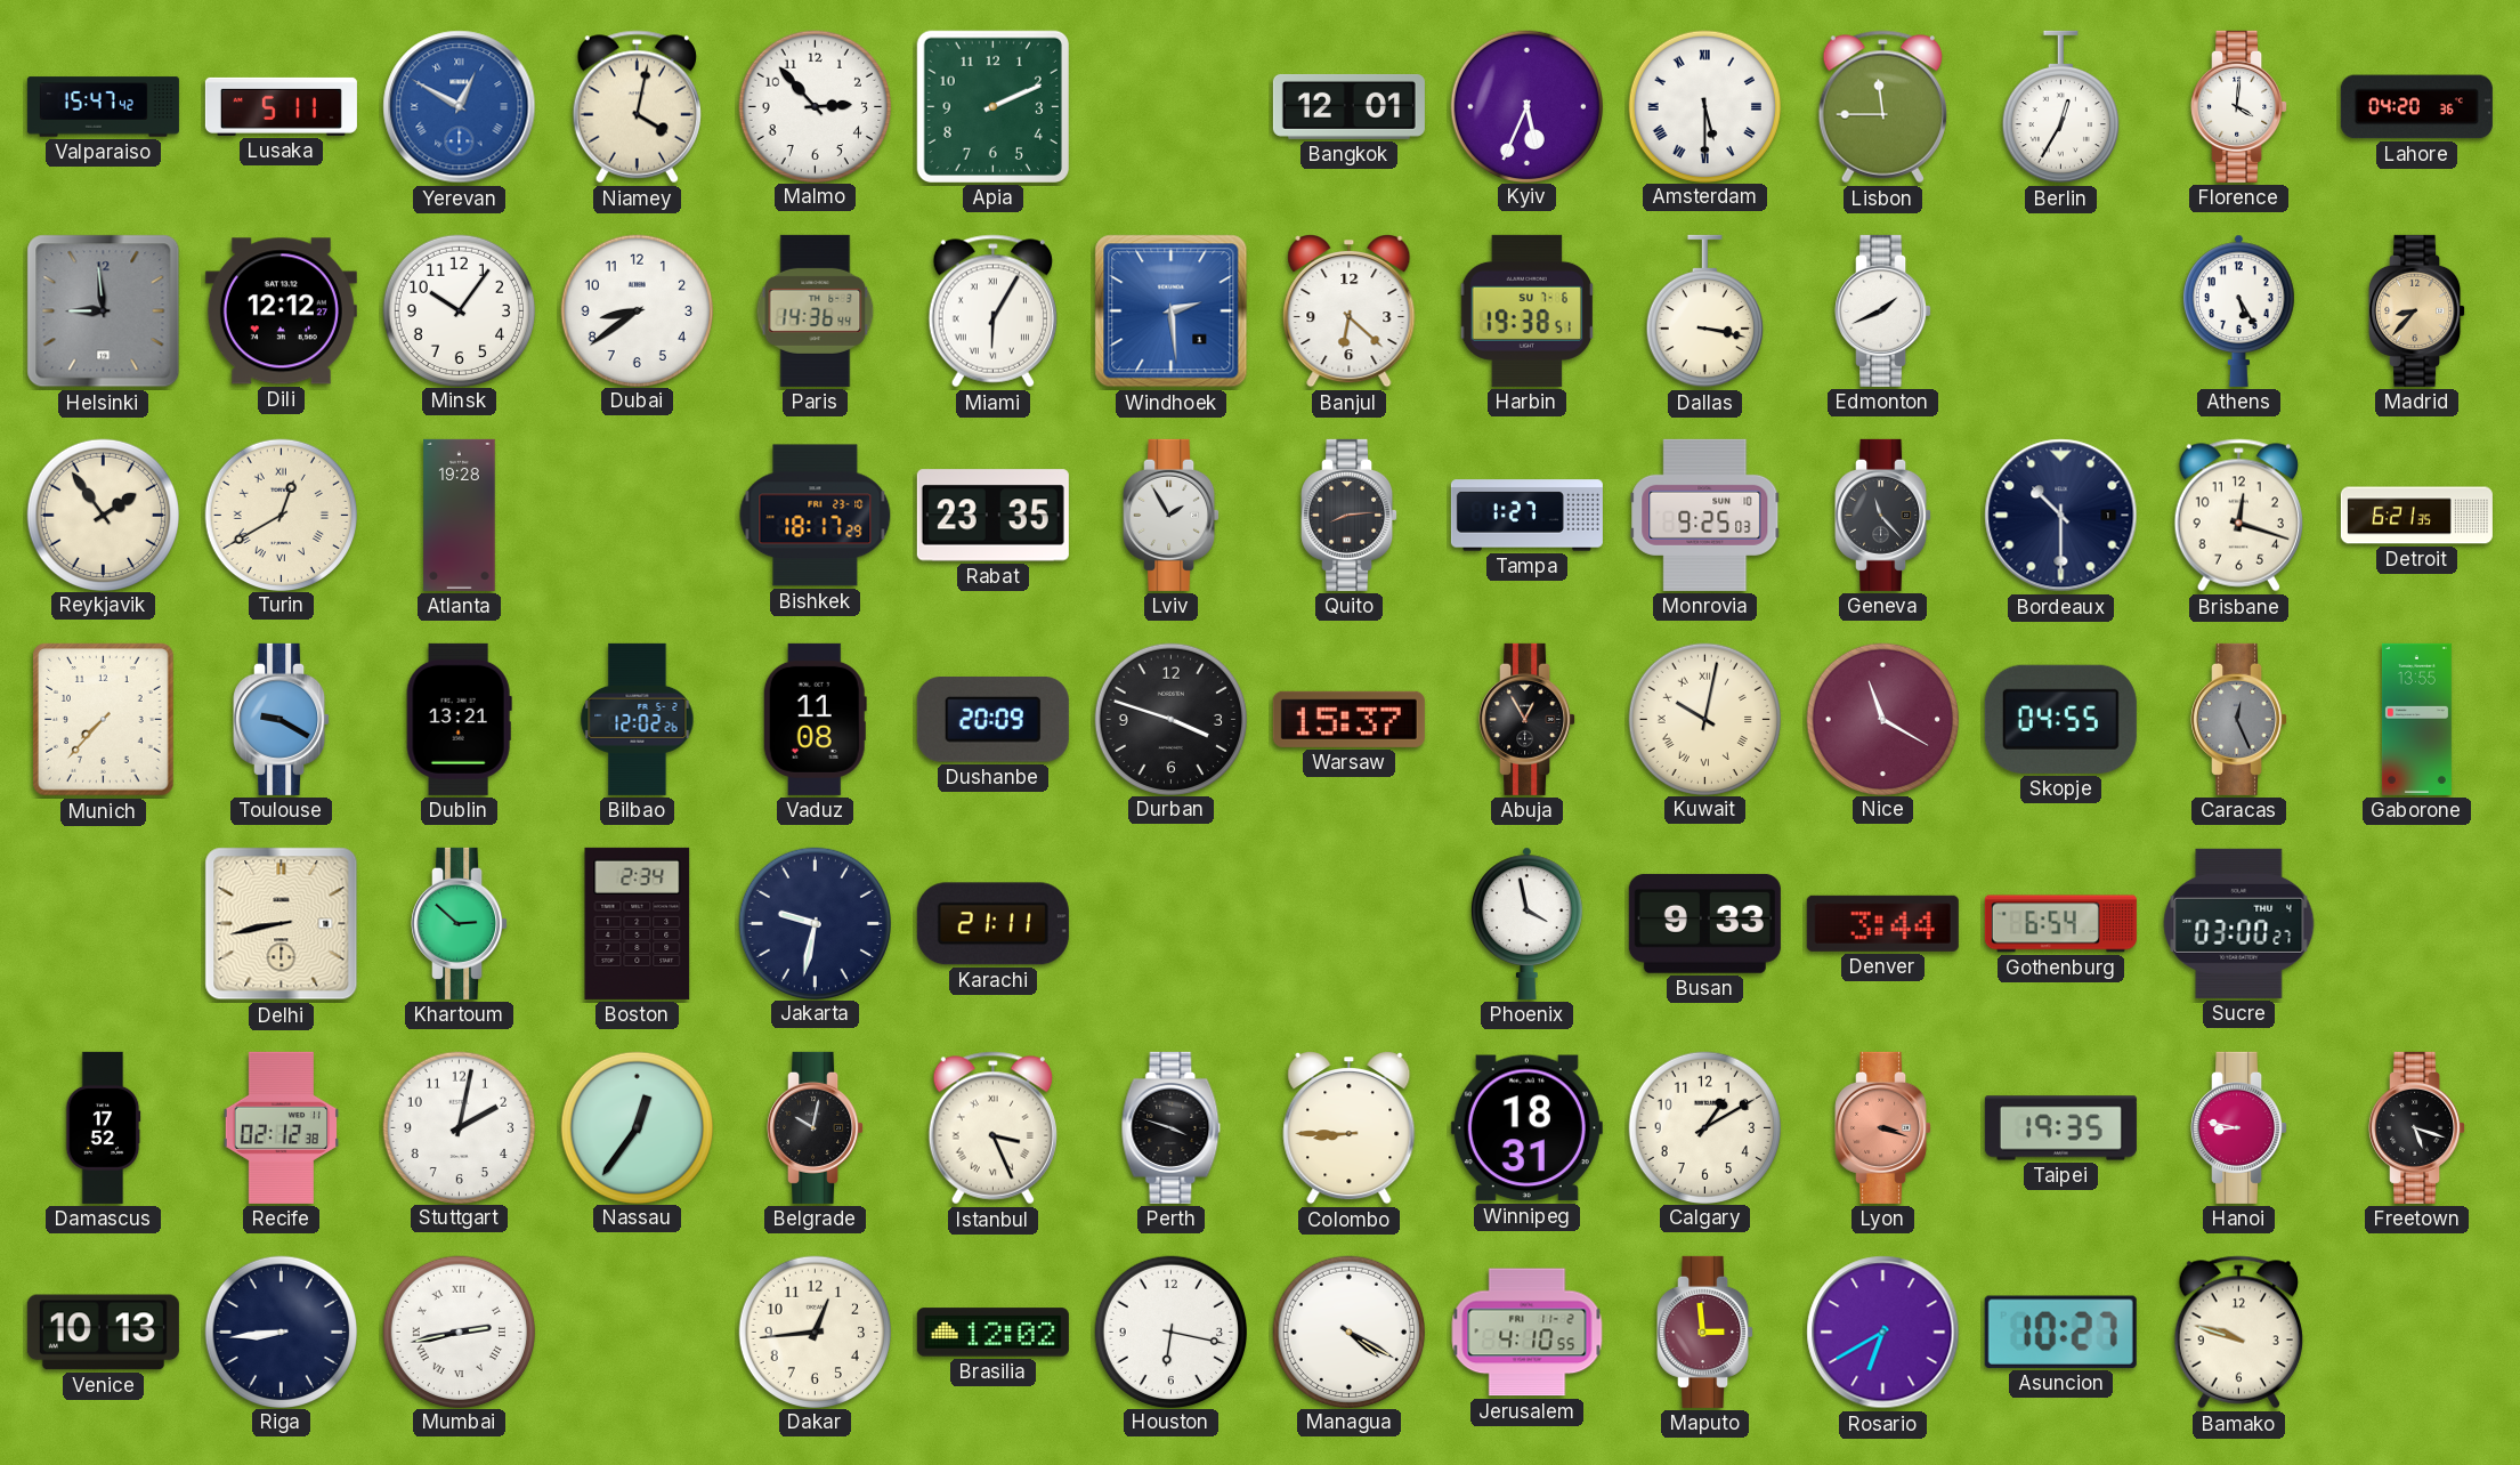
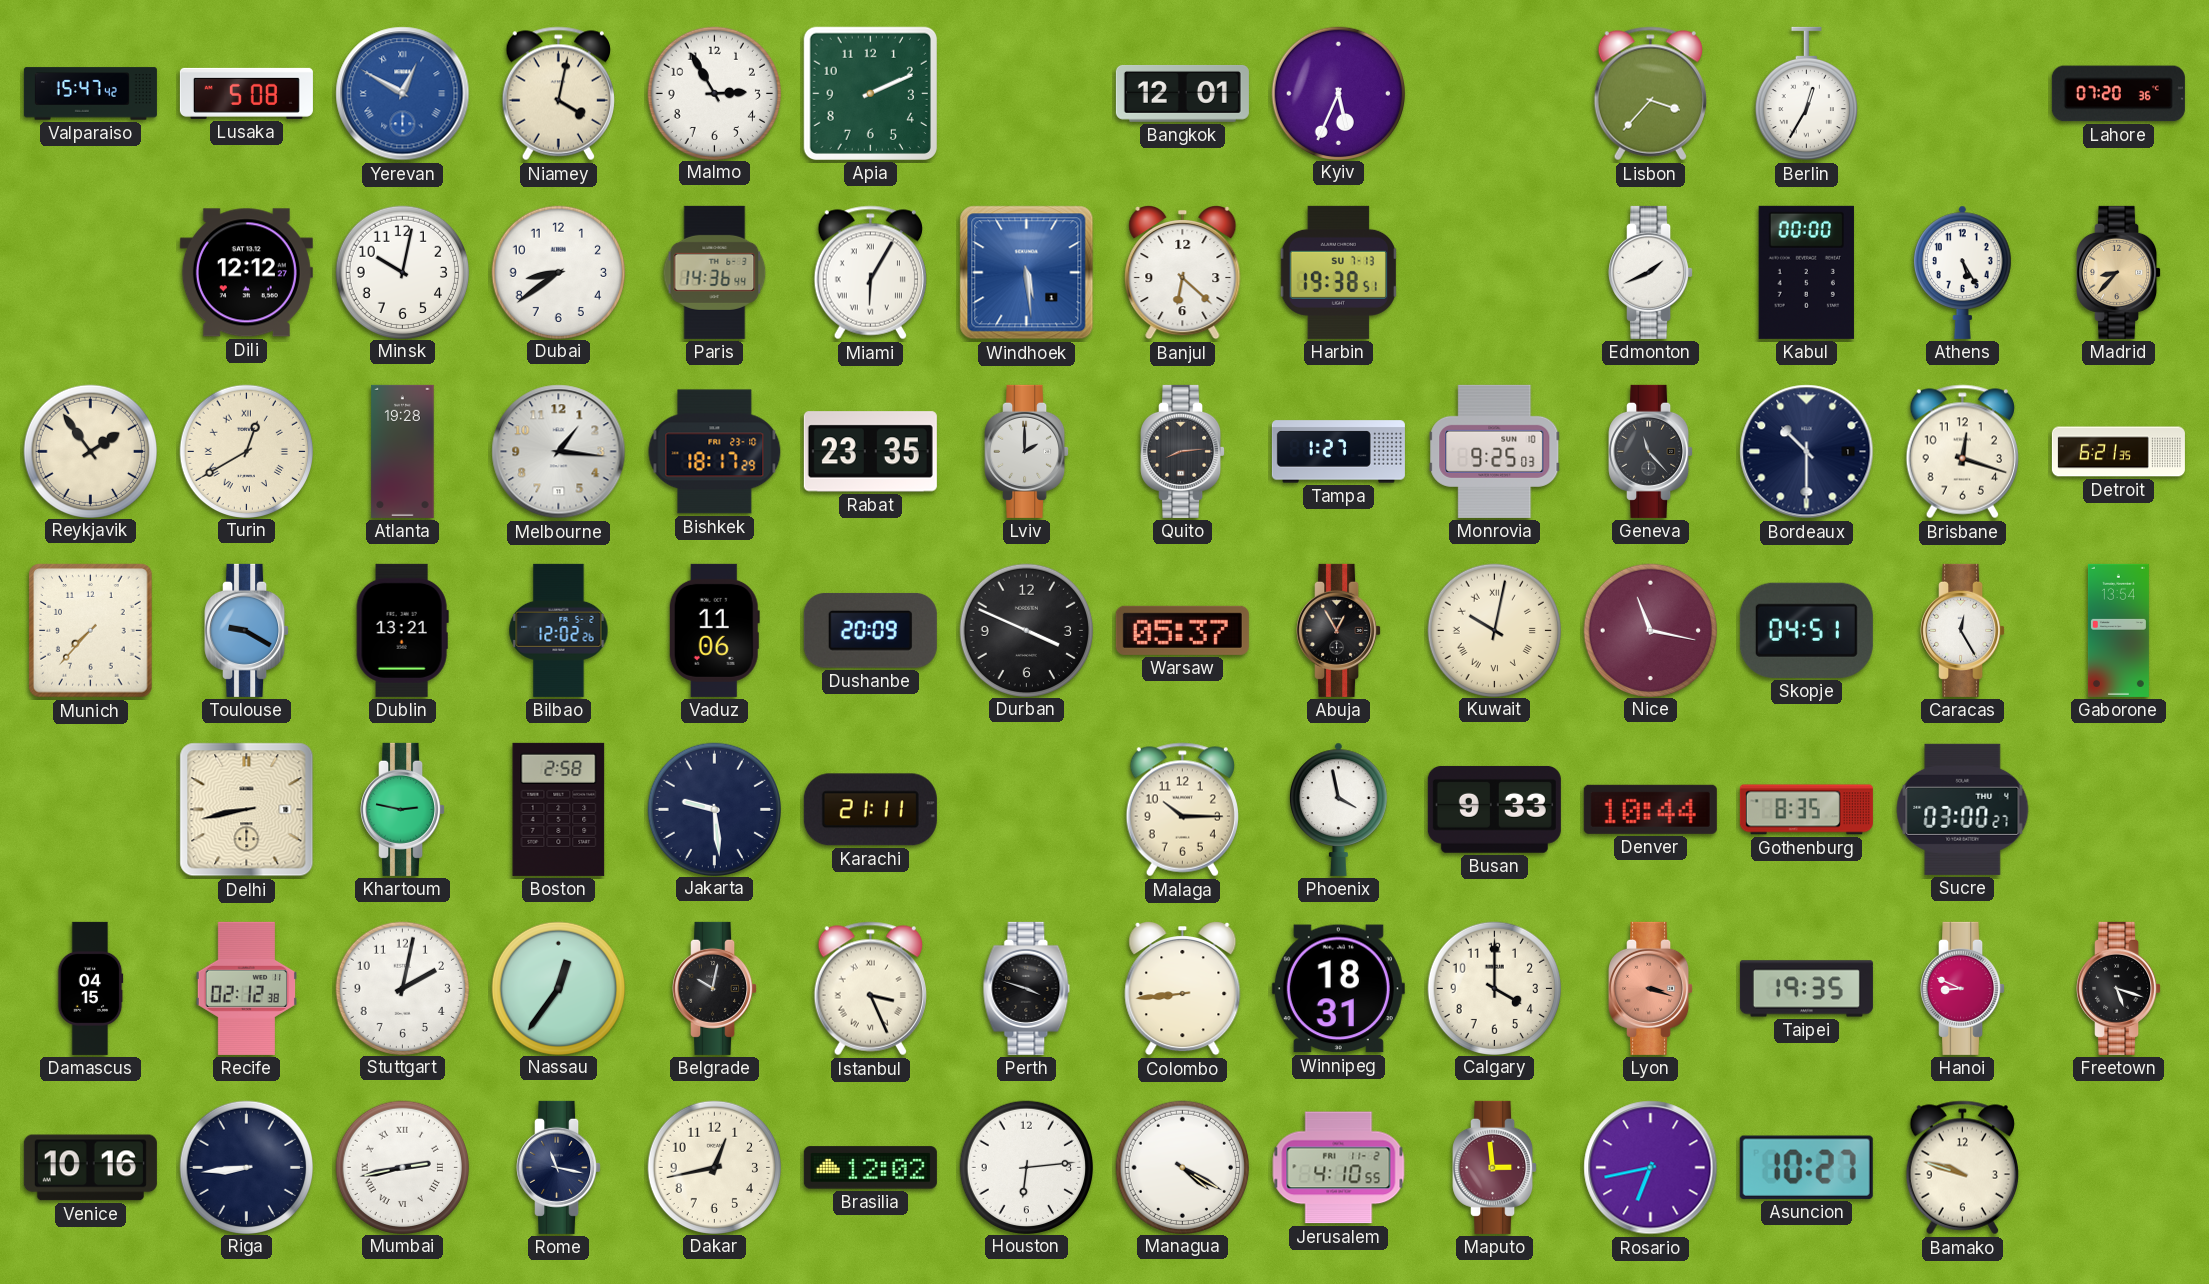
Lusaka: 5:11 -> 5:08
Malmo: 2:53 -> 2:55
Amsterdam: 5:30 -> none
Lisbon: 11:45 -> 3:37
Florence: 4:01 -> none
Lahore: 04:20 -> 07:20
Helsinki: 8:59 -> none
Minsk: 10:06 -> 10:02
Windhoek: 2:29 -> 5:29
Harbin date: SU 7-6 -> SU 7-13
Dallas: 3:17 -> none
Kabul: none -> 00:00
Melbourne: none -> 1:16
Lviv: 1:55 -> 2:00
Vaduz: 11:08 -> 11:06
Durban: 3:48 -> 3:49
Warsaw: 15:37 -> 05:37
Nice: 11:20 -> 11:17
Skopje: 04:55 -> 04:51
Caracas: 12:26 -> 12:25
Caracas dial: grey -> white
Gaborone: 13:55 -> 13:54
Khartoum: 2:52 -> 2:47
Boston: 2:34 -> 2:58
Jakarta: 9:32 -> 9:29
Malaga: none -> 10:15
Denver: 3:44 -> 10:44
Gothenburg: 6:54 -> 8:35
Damascus: 17:52 -> 04:15
Colombo: 8:45 -> 8:44
Calgary: 1:10 -> 4:00
Hanoi: 8:47 -> 8:49
Venice: 10:13 -> 10:16
Rome: none -> 11:17
Dakar: 12:44 -> 12:43
Houston: 6:17 -> 6:14
Rosario: 6:40 -> 6:43
